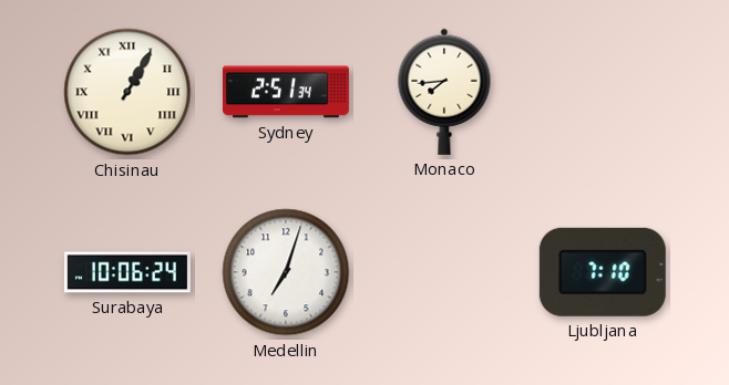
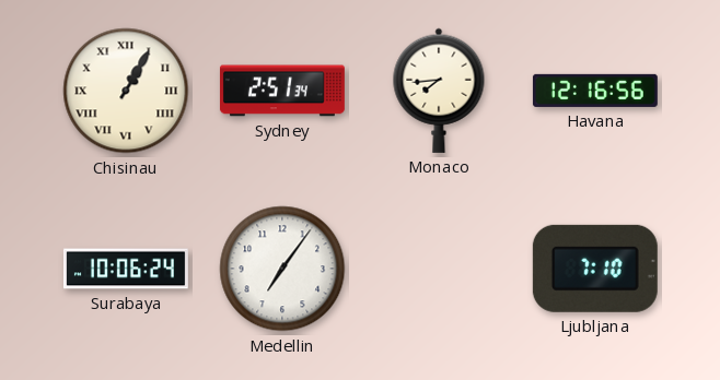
Havana: none -> 12:16
Medellin: 7:03 -> 7:06
